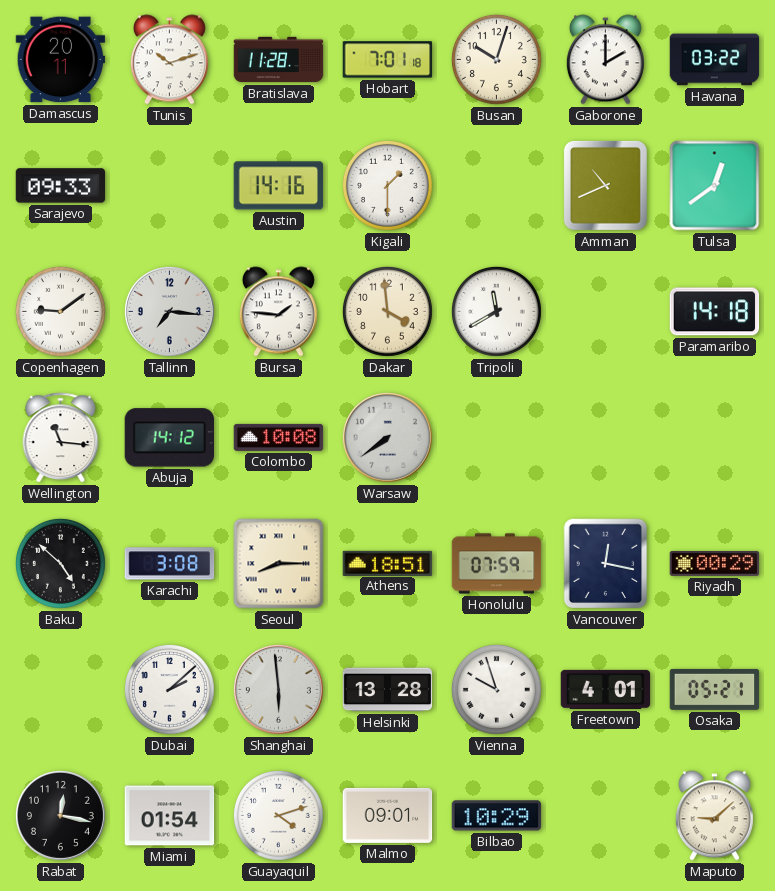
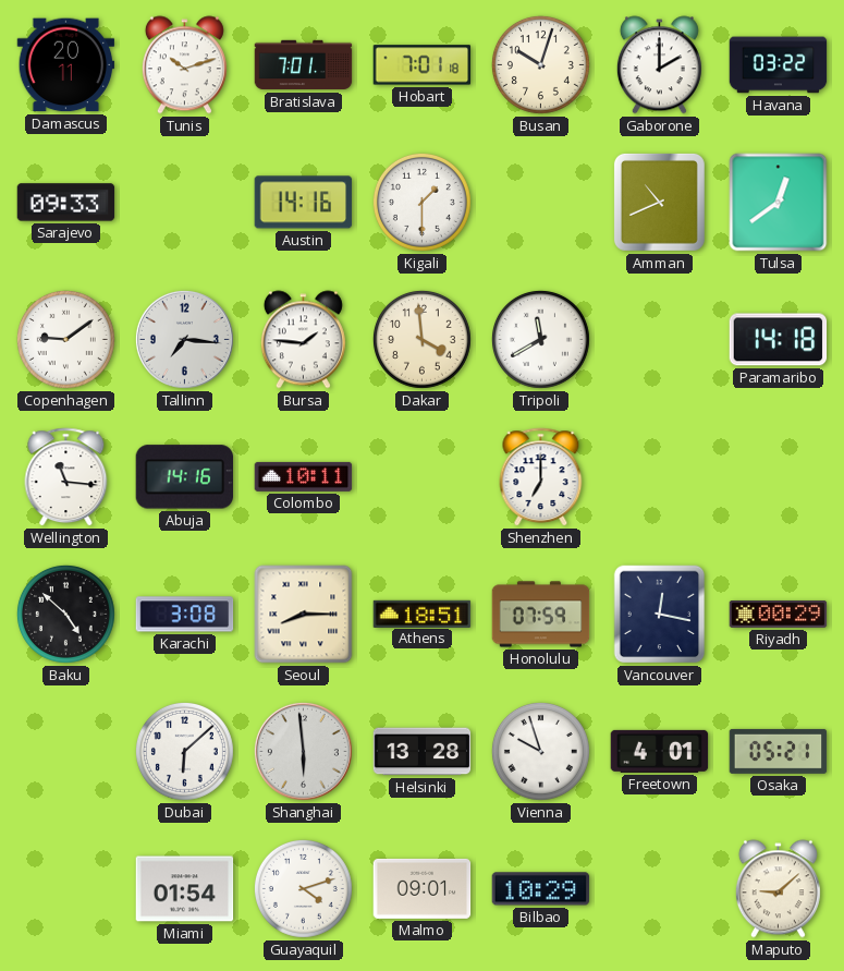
Bratislava: 11:28 -> 7:01
Abuja: 14:12 -> 14:16
Colombo: 10:08 -> 10:11
Warsaw: 7:39 -> none
Shenzhen: none -> 7:00
Dubai: 2:08 -> 6:08
Rabat: 12:17 -> none
